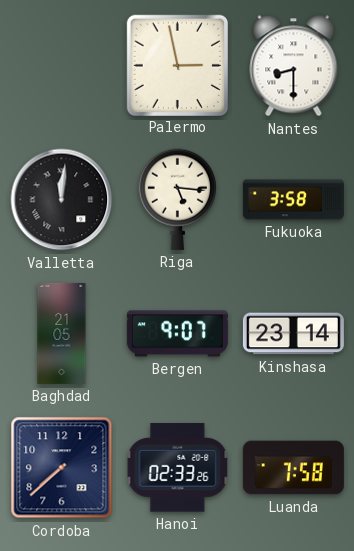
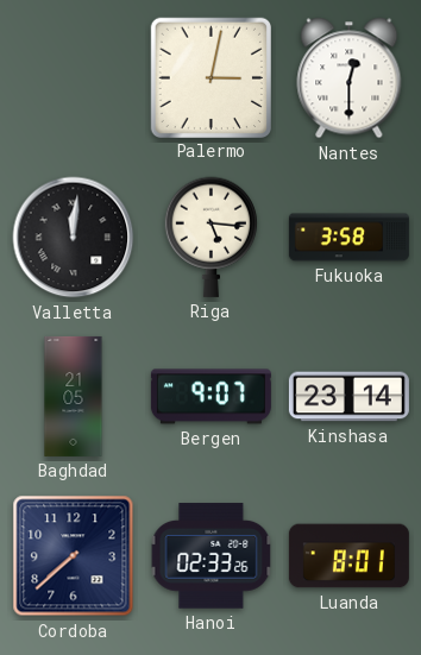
Palermo: 2:58 -> 3:02
Nantes: 8:30 -> 12:30
Luanda: 7:58 -> 8:01
